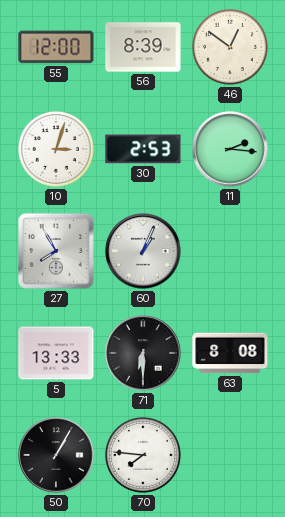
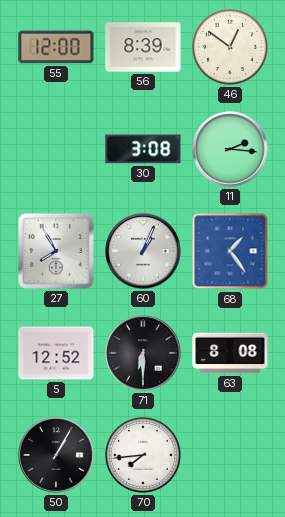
10: 3:03 -> none
30: 2:53 -> 3:08
68: none -> 1:24
5: 13:33 -> 12:52
70: 7:46 -> 7:44
